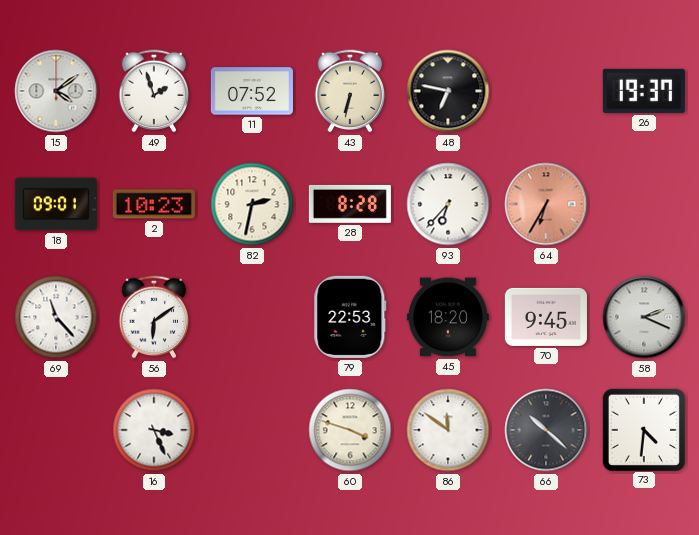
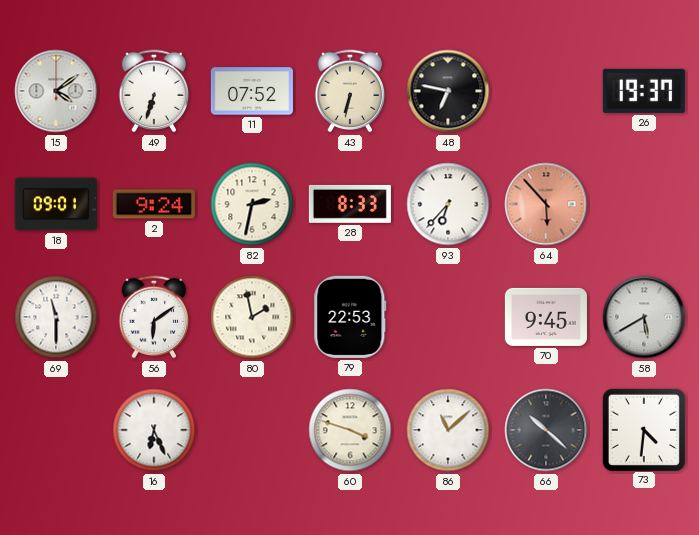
49: 1:57 -> 6:33
2: 10:23 -> 9:24
28: 8:28 -> 8:33
64: 6:35 -> 5:53
69: 11:23 -> 11:30
80: none -> 1:58
45: 18:20 -> none
58: 2:19 -> 5:40
16: 3:26 -> 6:26
86: 11:51 -> 11:08
